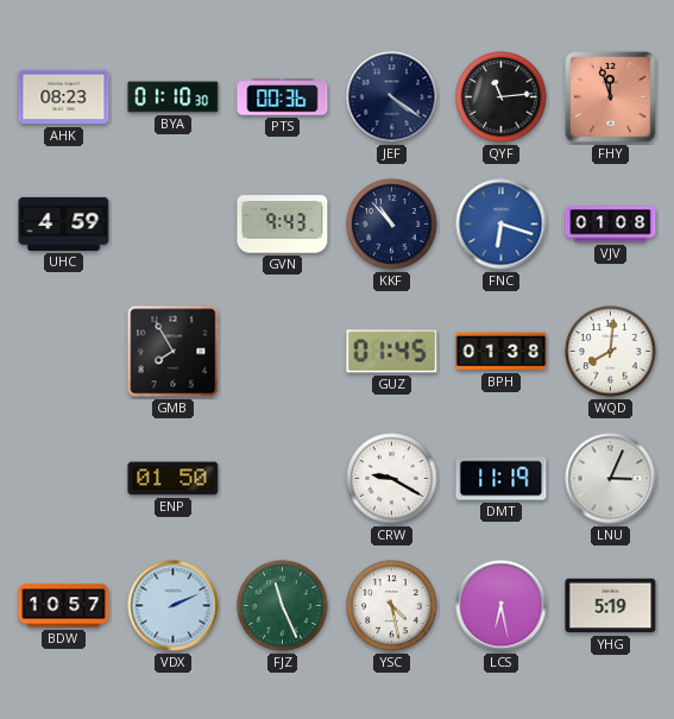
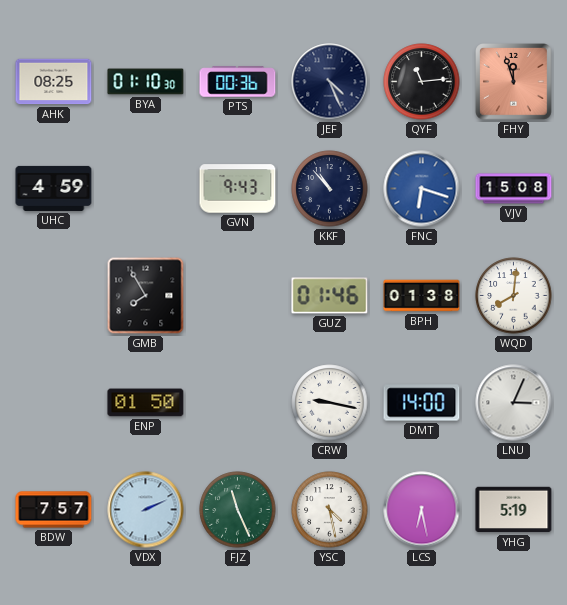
AHK: 08:23 -> 08:25
JEF: 4:21 -> 4:26
VJV: 01:08 -> 15:08
GUZ: 01:45 -> 01:46
CRW: 9:20 -> 9:17
DMT: 11:19 -> 14:00
BDW: 10:57 -> 7:57
